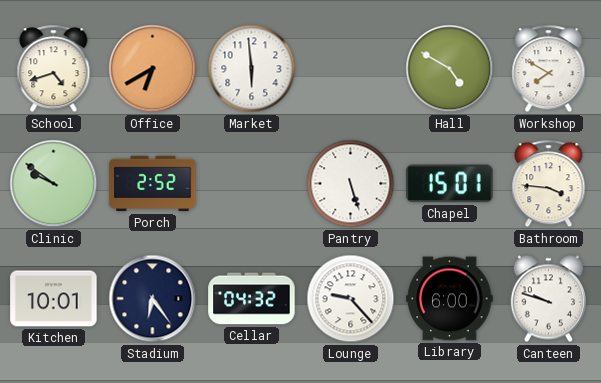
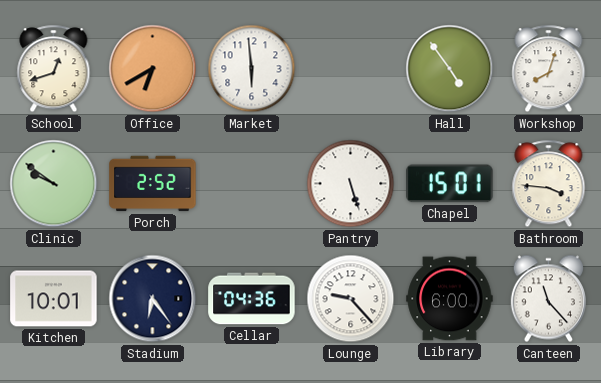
School: 4:42 -> 12:42
Hall: 4:50 -> 4:54
Workshop: 7:50 -> 8:03
Cellar: 04:32 -> 04:36
Canteen: 9:48 -> 11:23
